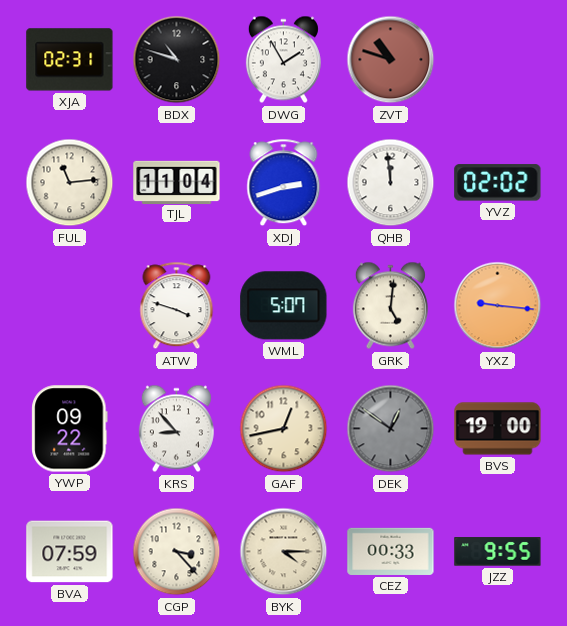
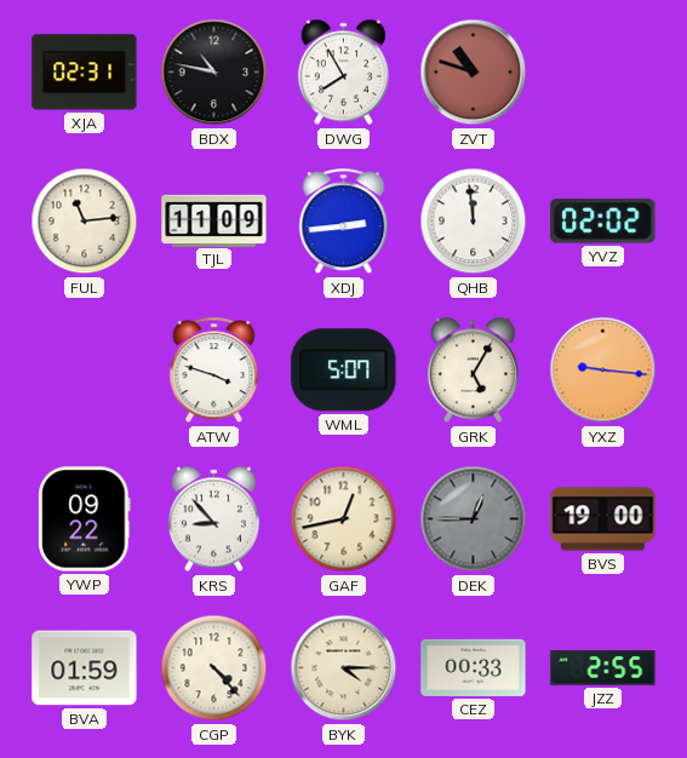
BDX: 10:48 -> 10:47
DWG: 1:55 -> 7:55
TJL: 11:04 -> 11:09
XDJ: 2:42 -> 2:44
GRK: 5:01 -> 5:05
DEK: 12:51 -> 12:45
BVA: 07:59 -> 01:59
CGP: 3:23 -> 4:23
JZZ: 9:55 -> 2:55
